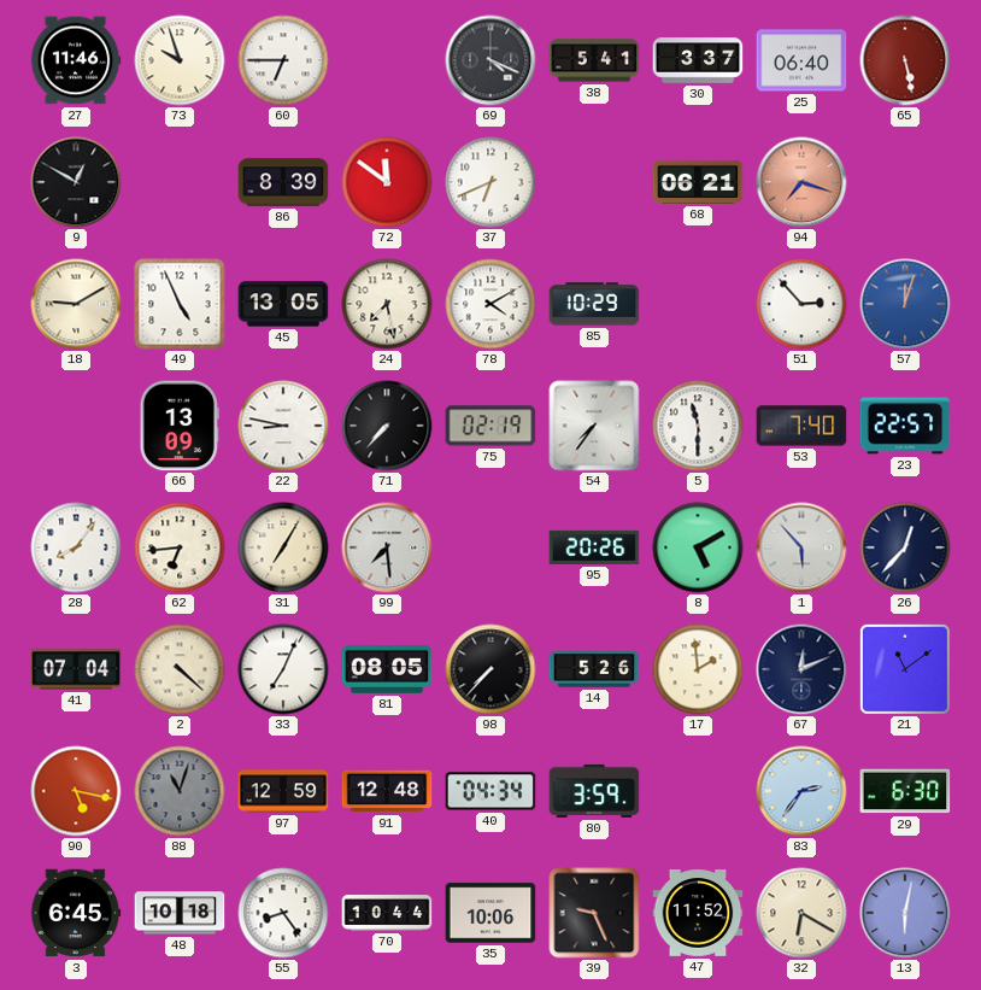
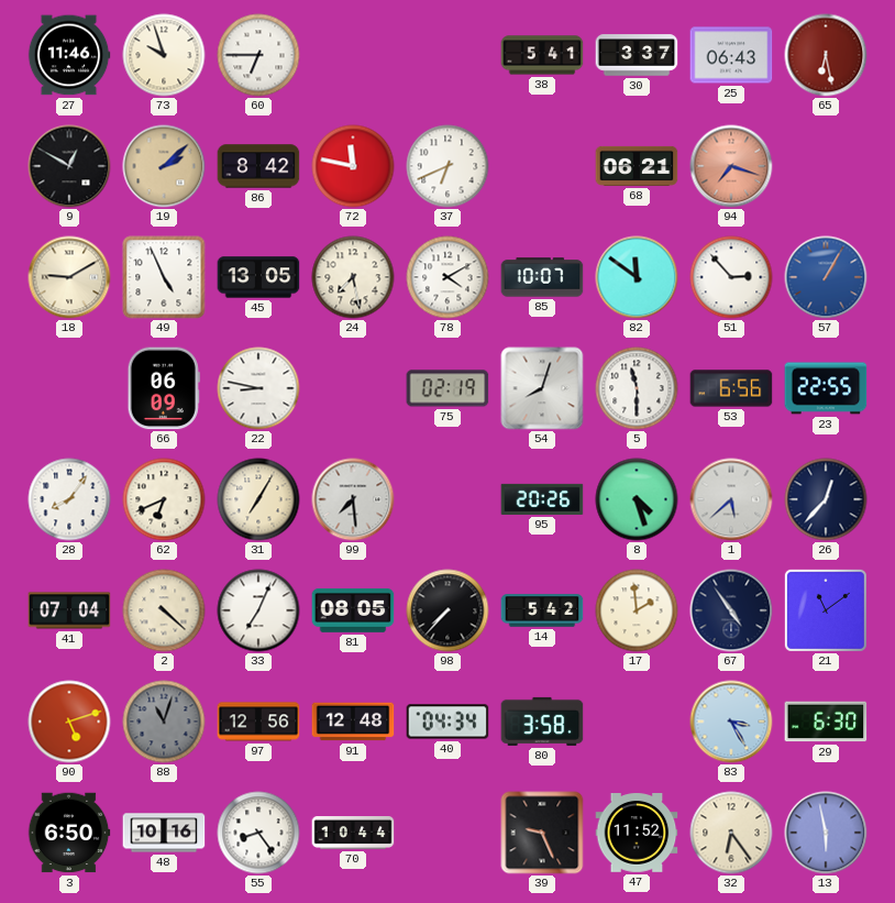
69: 4:19 -> none
25: 06:40 -> 06:43
65: 5:28 -> 6:28
19: none -> 2:08
86: 8:39 -> 8:42
72: 11:51 -> 11:47
85: 10:29 -> 10:07
82: none -> 11:51
57: 12:03 -> 1:05
66: 13:09 -> 06:09
71: 7:37 -> none
54: 7:36 -> 8:03
53: 7:40 -> 6:56
23: 22:57 -> 22:55
62: 6:44 -> 6:41
8: 5:10 -> 4:27
1: 5:53 -> 5:38
14: 5:26 -> 5:42
67: 12:11 -> 4:54
90: 5:17 -> 5:12
97: 12:59 -> 12:56
80: 3:59 -> 3:58
83: 2:36 -> 3:25
3: 6:45 -> 6:50
48: 10:18 -> 10:16
35: 10:06 -> none
32: 6:20 -> 6:24
13: 6:02 -> 5:58
